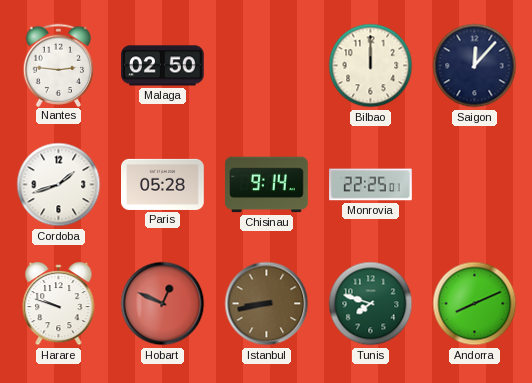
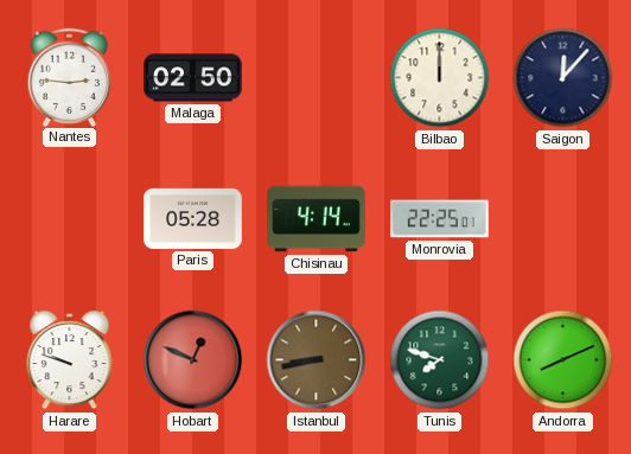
Cordoba: 1:42 -> none
Chisinau: 9:14 -> 4:14
